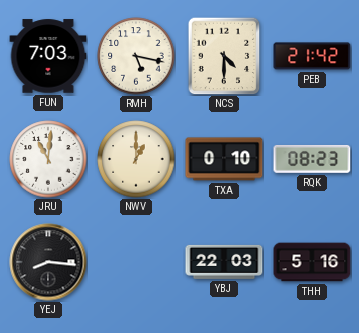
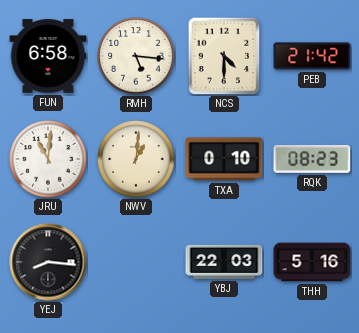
FUN: 7:03 -> 6:58
RMH: 5:17 -> 5:16
NWV: 1:00 -> 1:01
